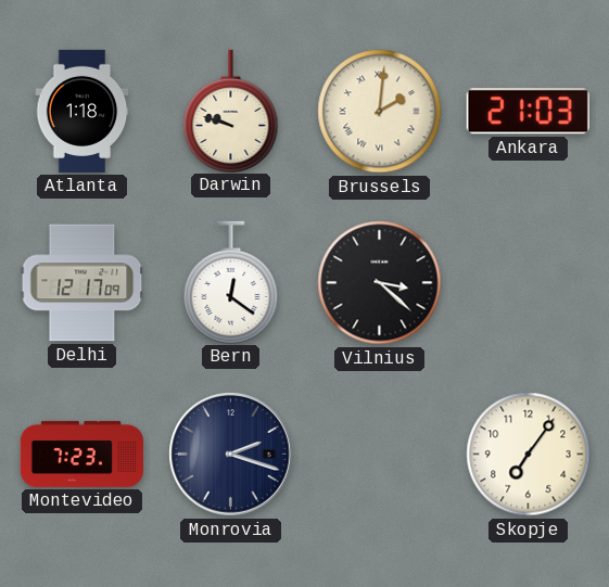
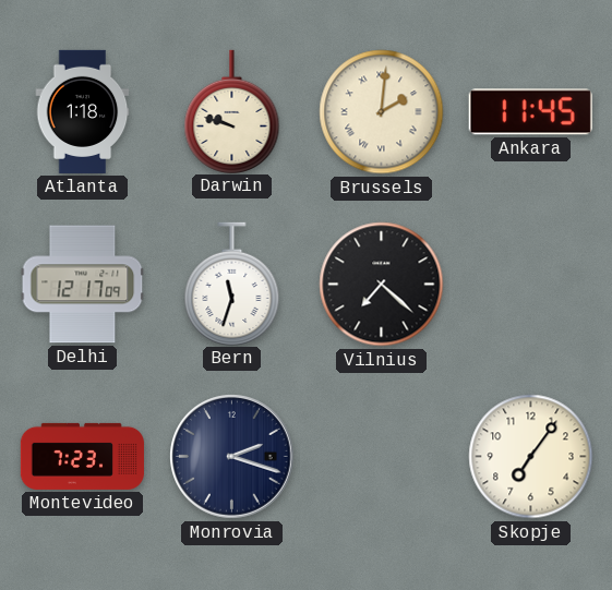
Ankara: 21:03 -> 11:45
Bern: 12:21 -> 11:33
Vilnius: 3:22 -> 7:22
